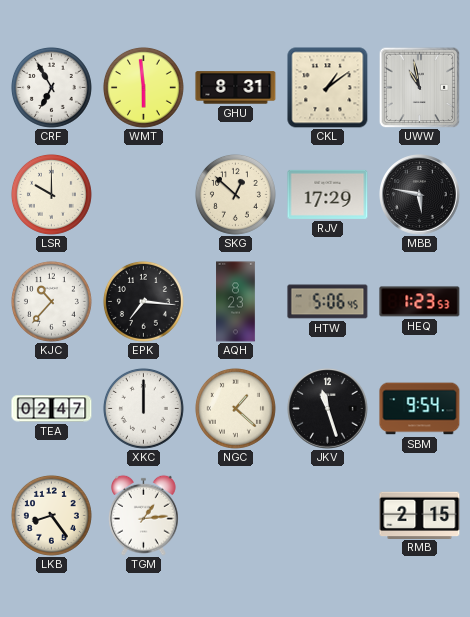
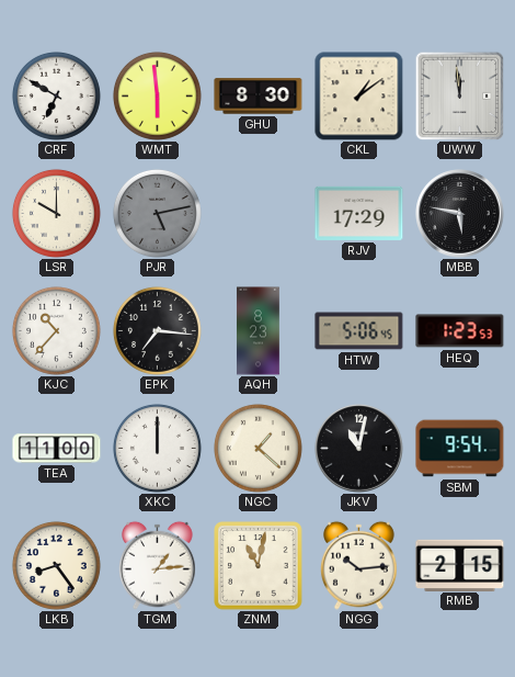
CRF: 6:55 -> 6:50
GHU: 8:31 -> 8:30
UWW: 10:58 -> 11:59
PJR: none -> 5:13
SKG: 12:52 -> none
TEA: 02:47 -> 11:00
JKV: 11:27 -> 11:02
ZNM: none -> 11:02
NGG: none -> 10:14
